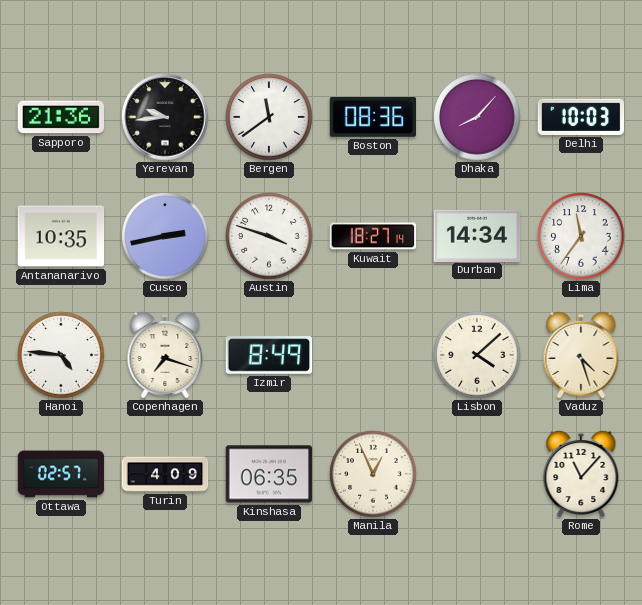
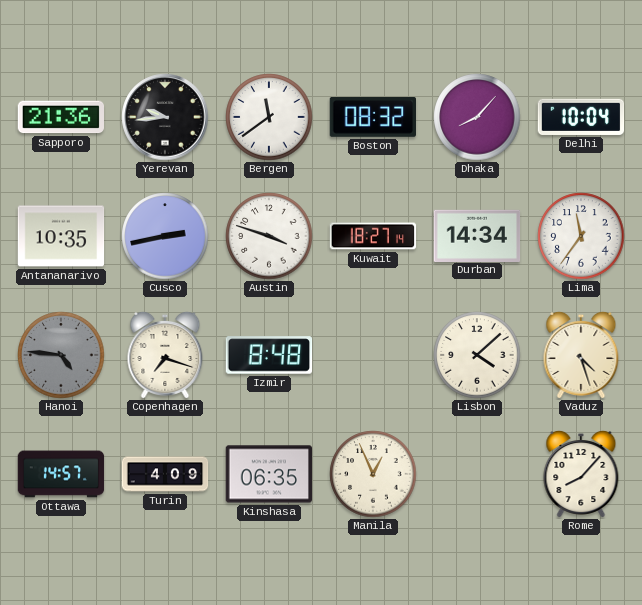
Boston: 08:36 -> 08:32
Delhi: 10:03 -> 10:04
Hanoi dial: white -> grey
Izmir: 8:49 -> 8:48
Ottawa: 02:57 -> 14:57
Rome: 11:07 -> 8:07
